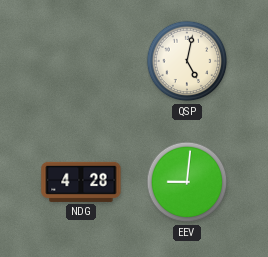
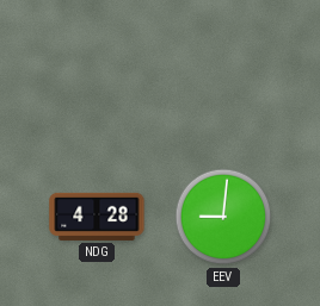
QSP: 5:02 -> none
